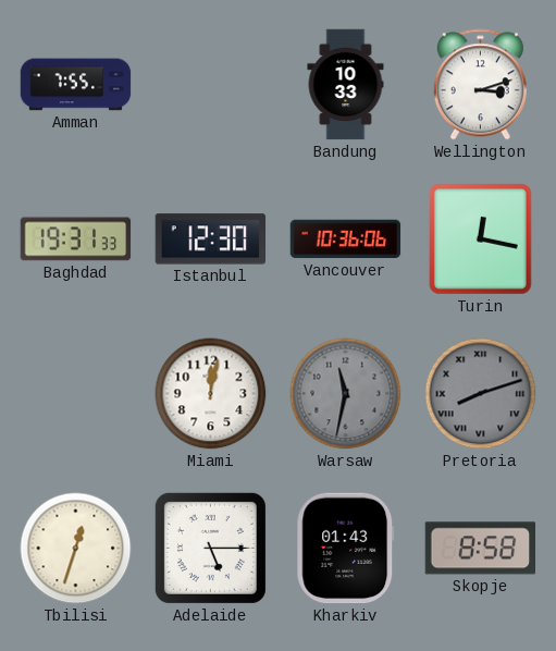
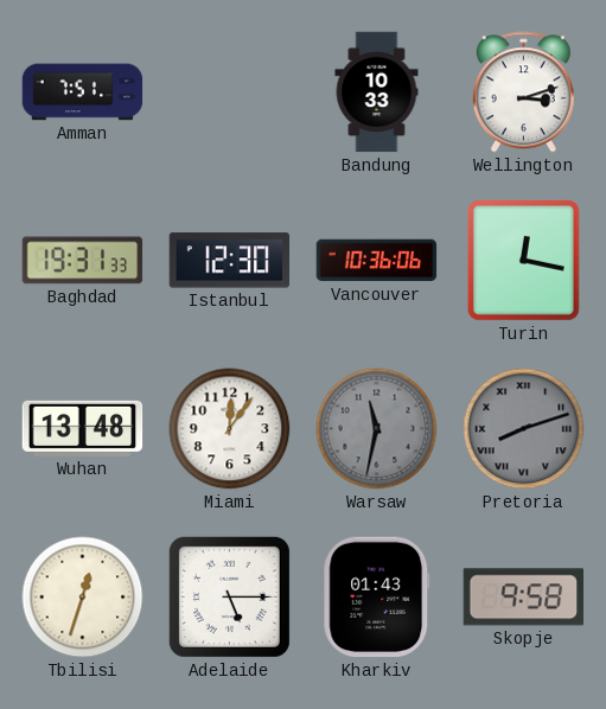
Amman: 7:55 -> 7:51
Wuhan: none -> 13:48
Miami: 12:02 -> 12:06
Skopje: 8:58 -> 9:58
